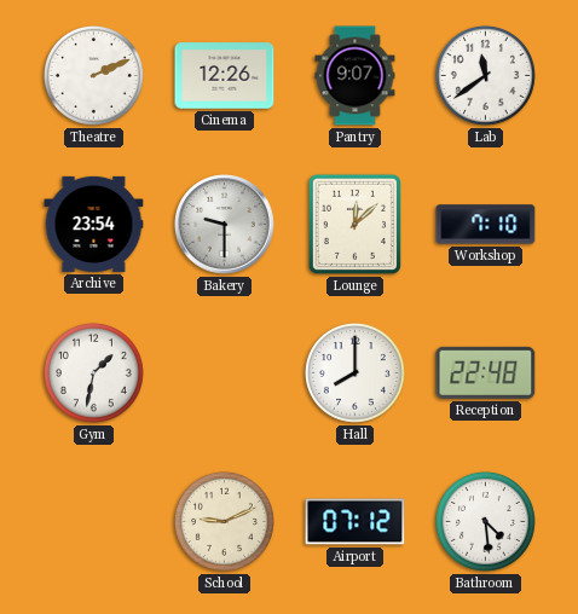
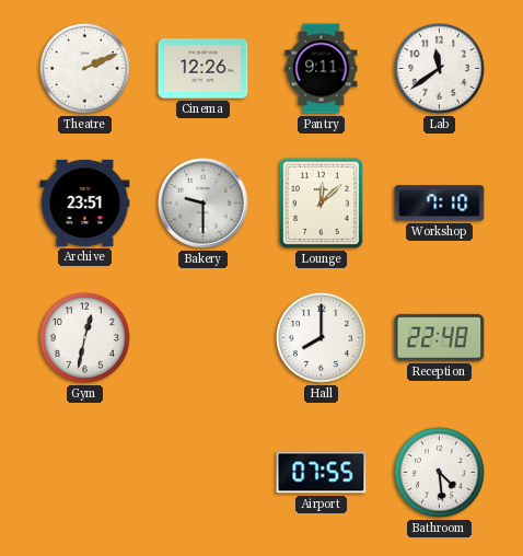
Pantry: 9:07 -> 9:11
Archive: 23:54 -> 23:51
Gym: 1:32 -> 12:32
School: 9:11 -> none
Airport: 07:12 -> 07:55
